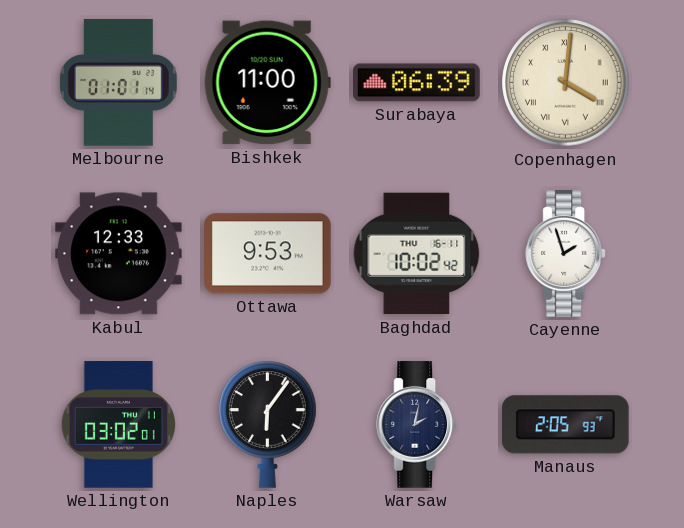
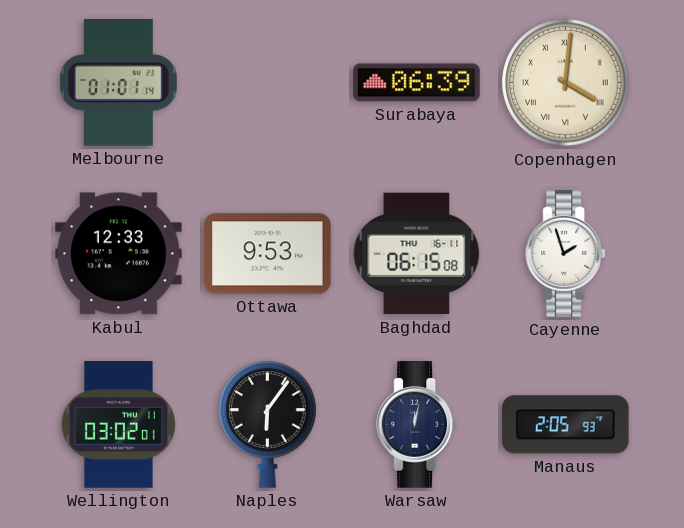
Bishkek: 11:00 -> none
Baghdad: 10:02 -> 06:15
Warsaw: 2:02 -> 12:02
